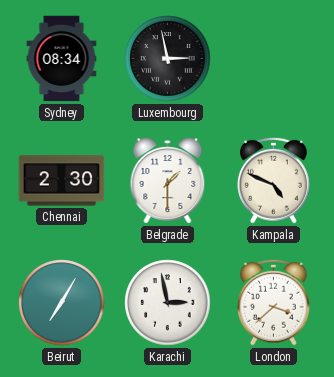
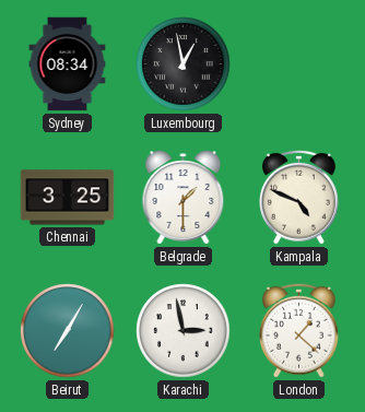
Luxembourg: 2:58 -> 12:58
Chennai: 2:30 -> 3:25
London: 3:38 -> 1:22
